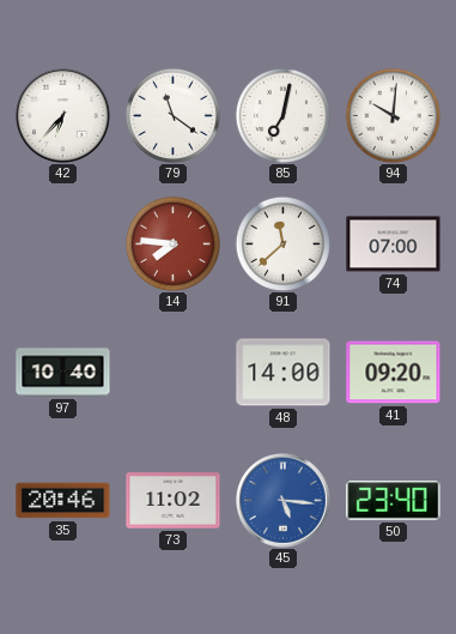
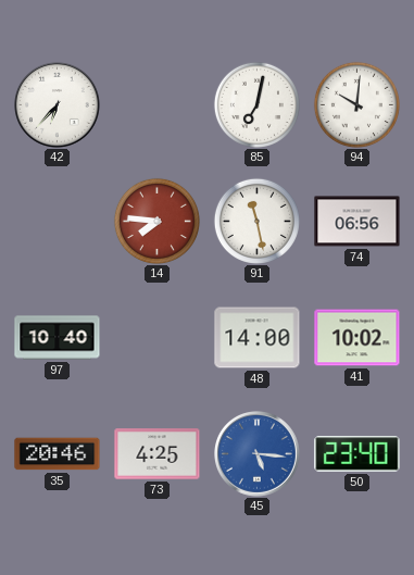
79: 11:21 -> none
91: 11:38 -> 11:28
74: 07:00 -> 06:56
41: 09:20 -> 10:02
73: 11:02 -> 4:25
